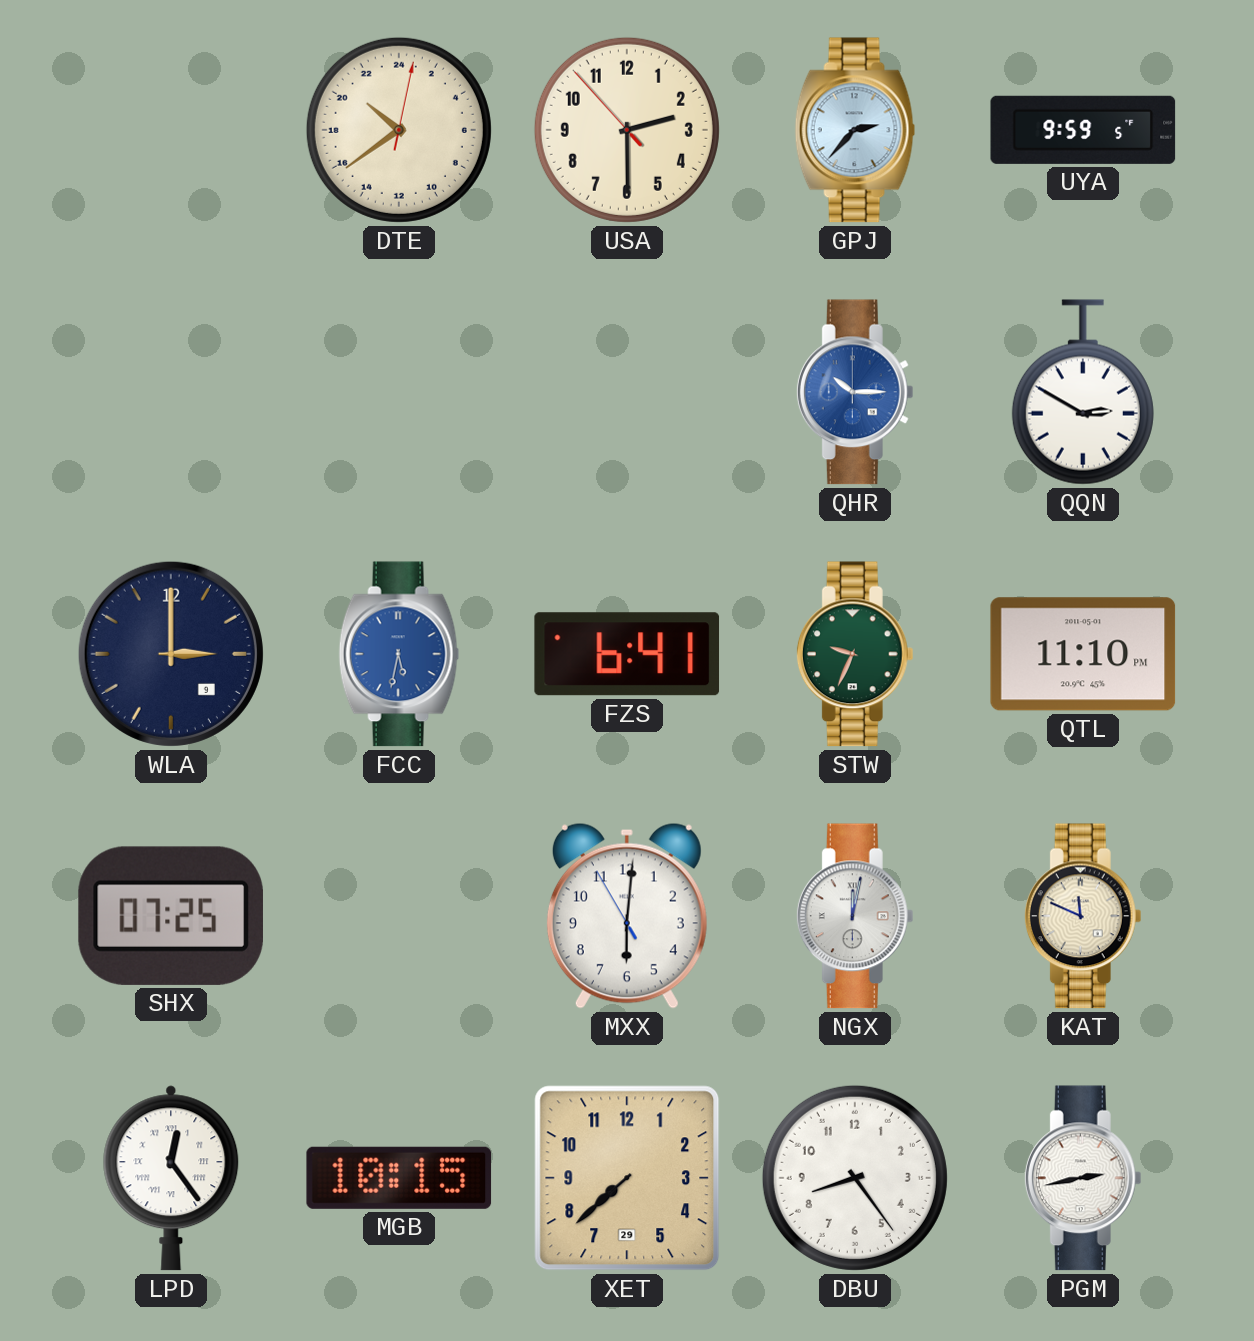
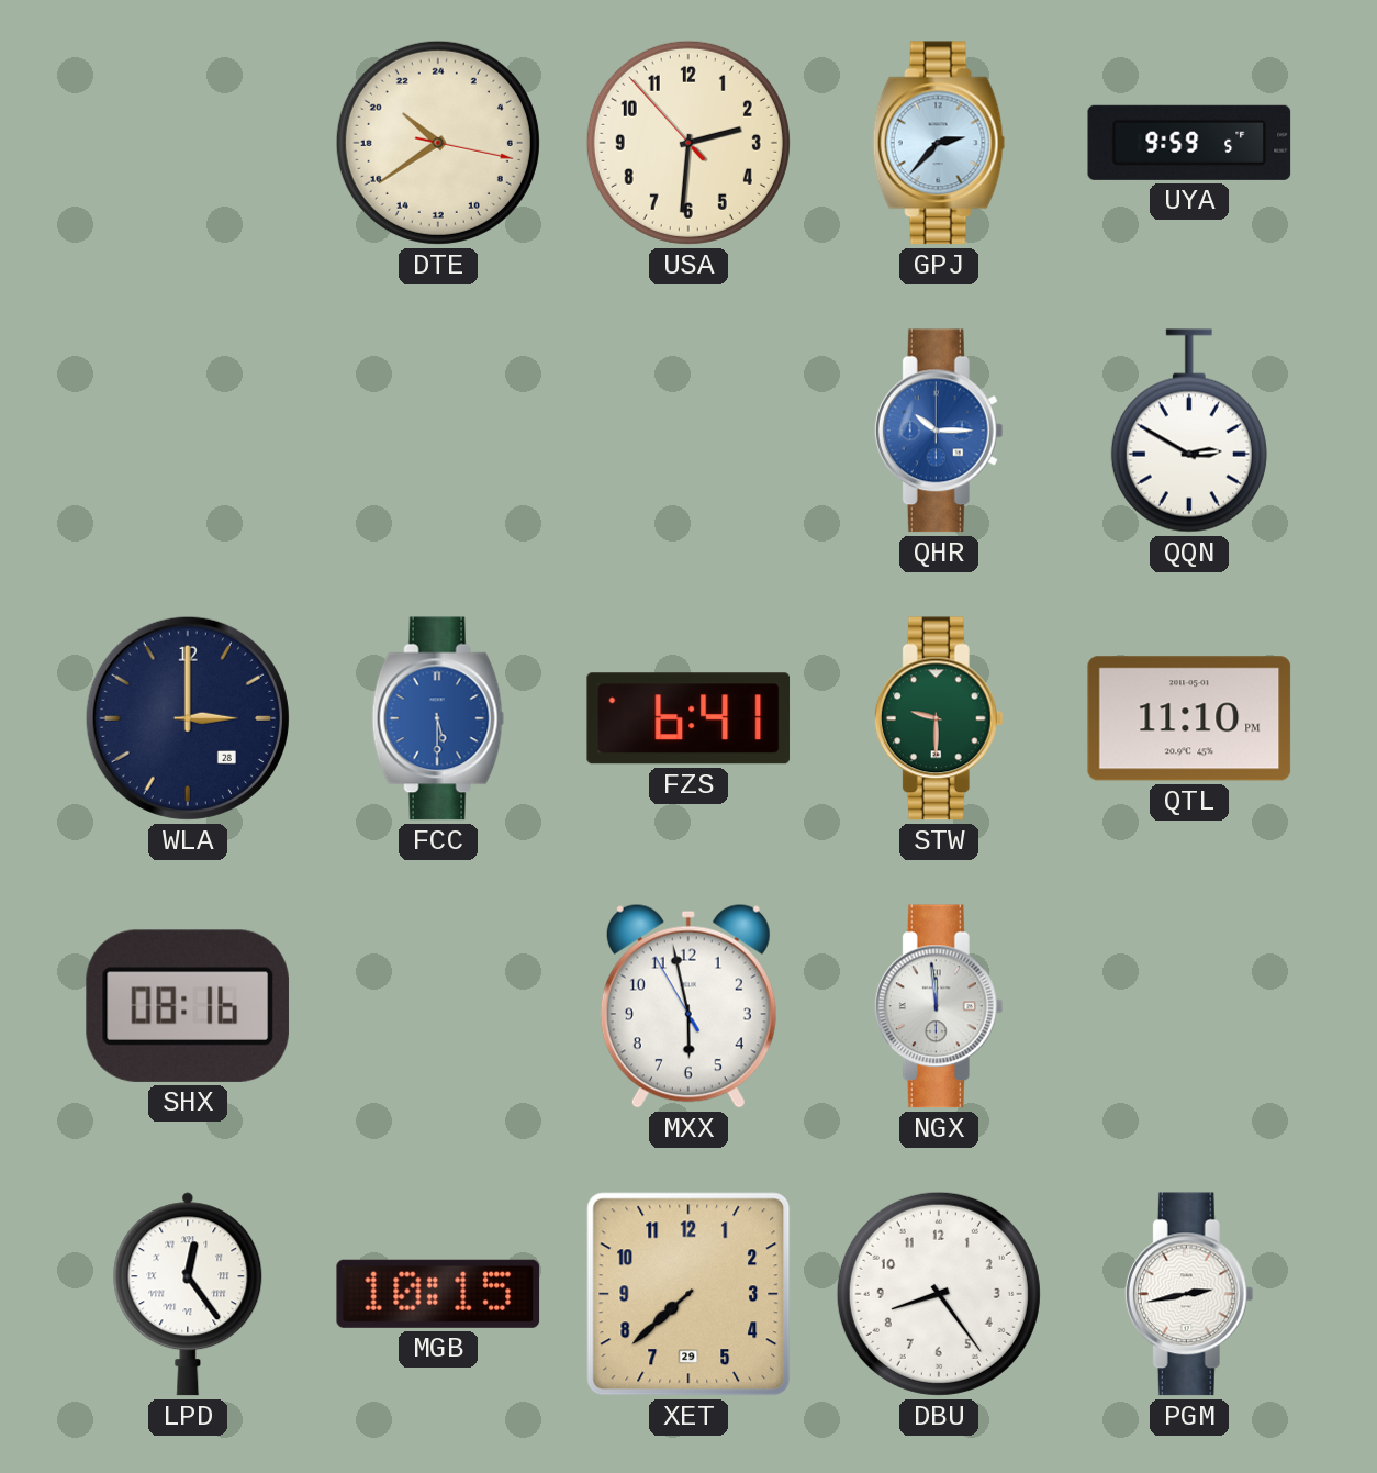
DTE: 20:39:02 -> 20:39:17
USA: 2:29 -> 2:30
WLA date: 9 -> 28
FCC: 5:32 -> 5:30
STW: 9:34 -> 9:30
SHX: 07:25 -> 08:16
MXX: 6:00 -> 5:57
NGX: 12:02 -> 11:59
KAT: 11:49 -> none
